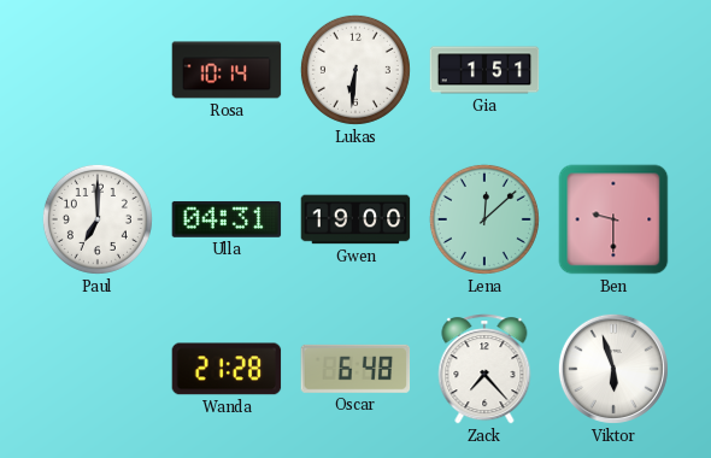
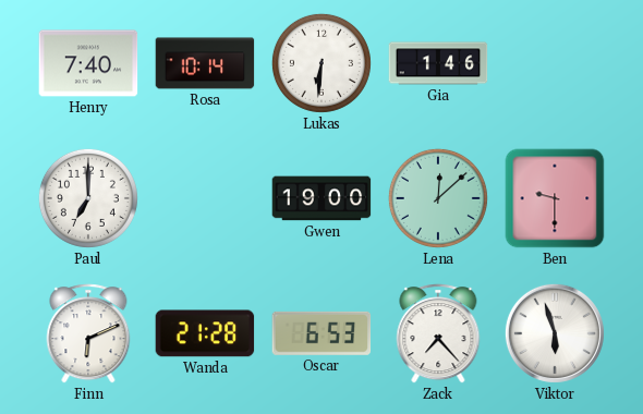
Henry: none -> 7:40
Gia: 1:51 -> 1:46
Ulla: 04:31 -> none
Finn: none -> 6:11
Oscar: 6:48 -> 6:53
